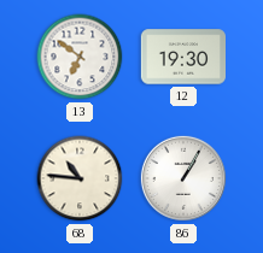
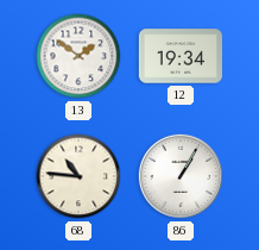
13: 6:51 -> 1:51
12: 19:30 -> 19:34
